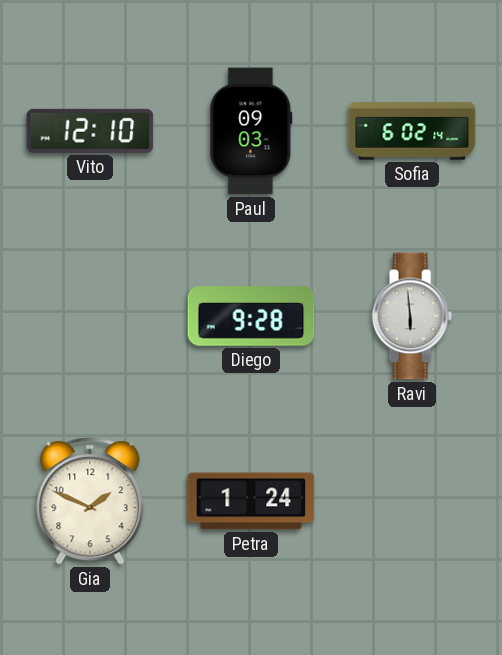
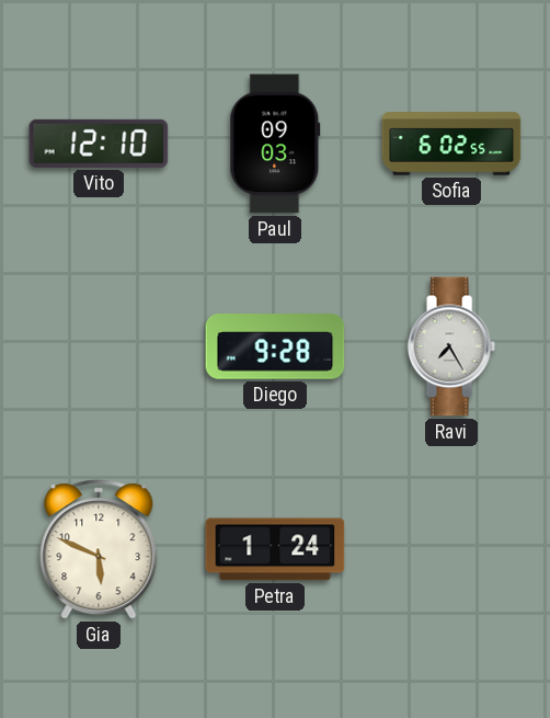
Sofia: 6:02:14 -> 6:02:55
Ravi: 5:59 -> 7:25
Gia: 1:49 -> 5:49
